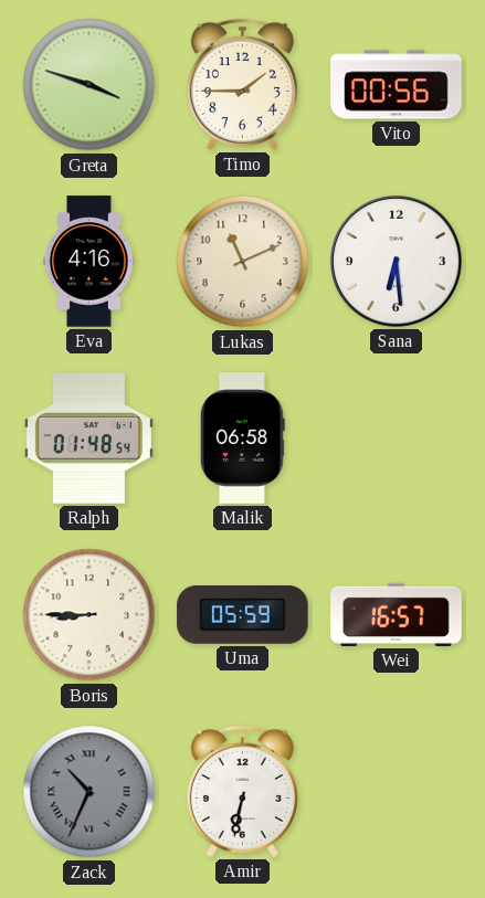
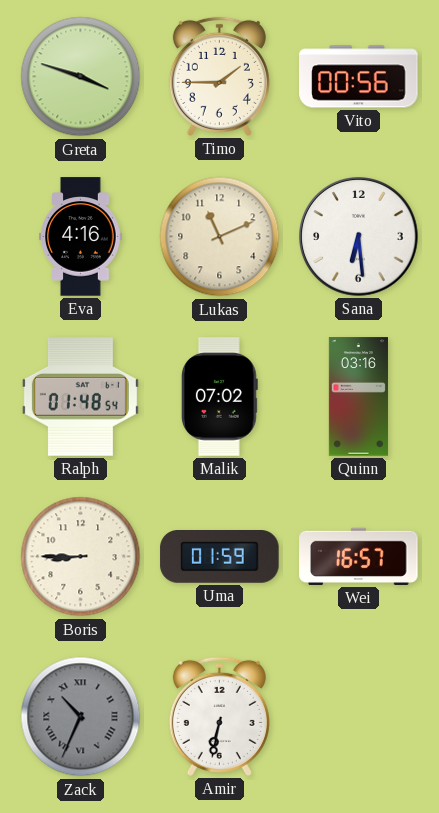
Malik: 06:58 -> 07:02
Quinn: none -> 03:16
Uma: 05:59 -> 01:59
